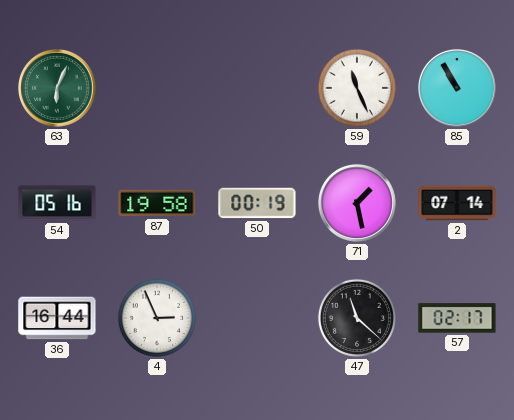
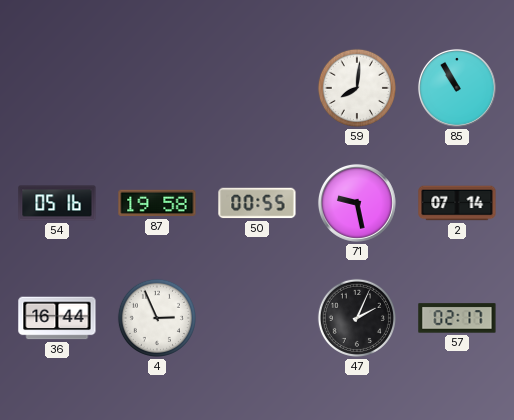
63: 6:04 -> none
59: 11:26 -> 8:01
50: 00:19 -> 00:55
71: 1:28 -> 9:28
47: 11:22 -> 2:04
